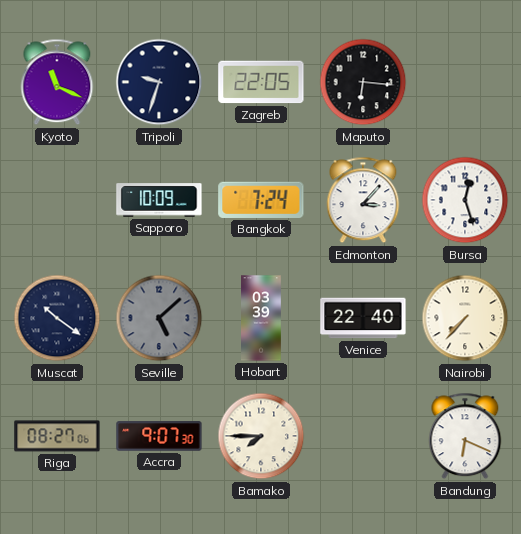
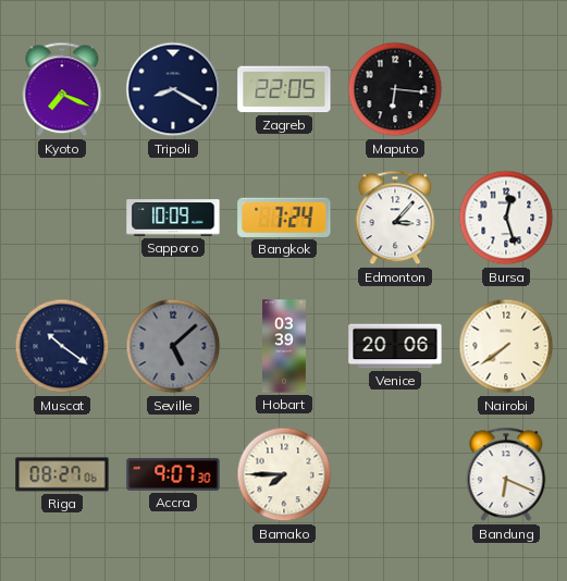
Kyoto: 11:19 -> 7:19
Tripoli: 9:33 -> 8:20
Venice: 22:40 -> 20:06
Nairobi: 7:37 -> 7:39
